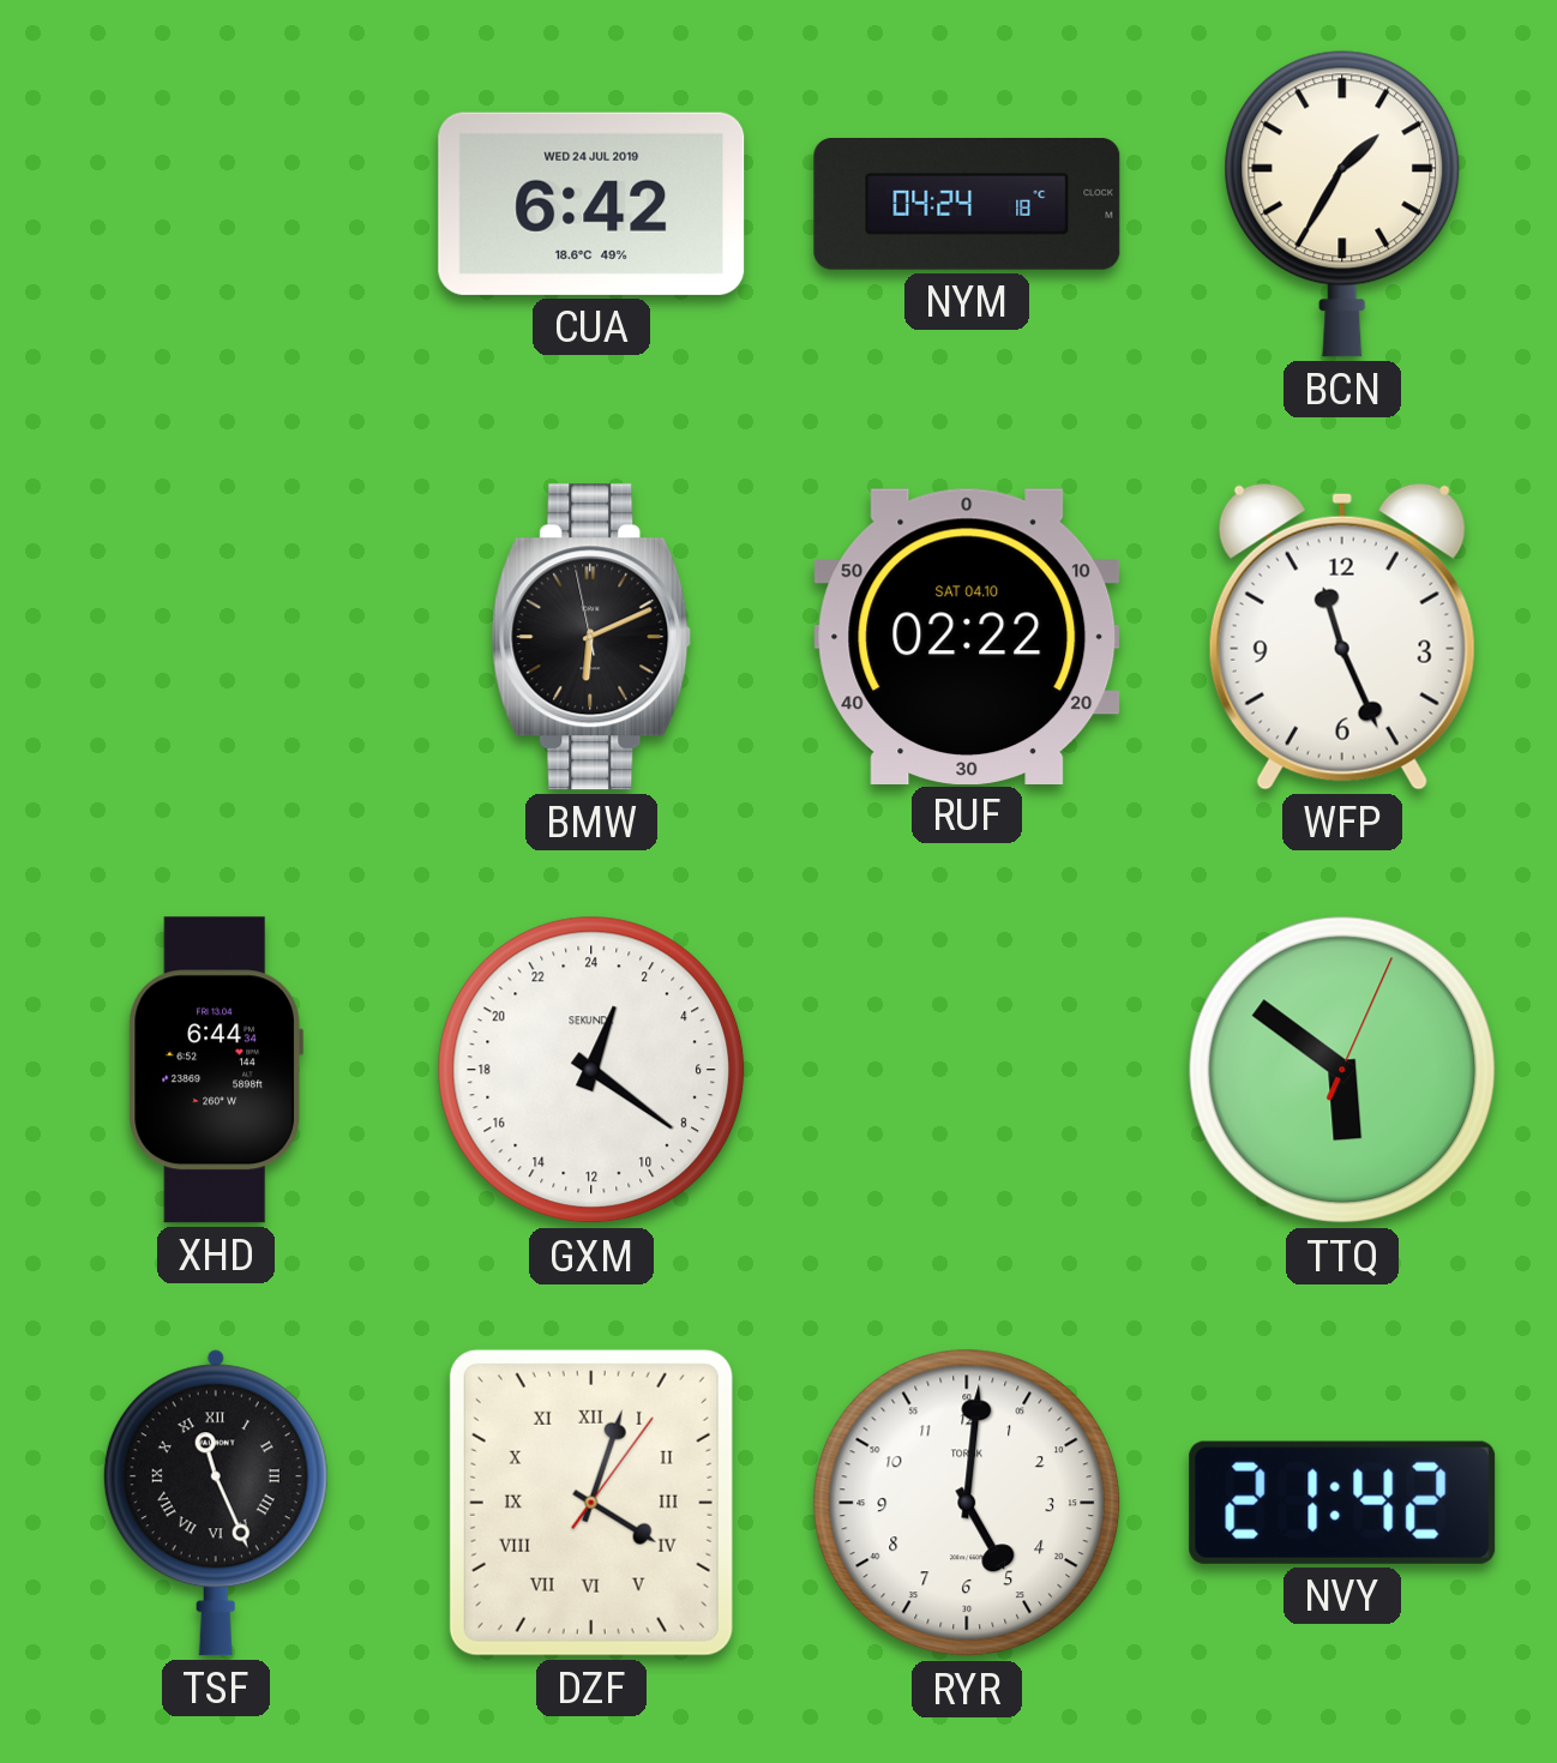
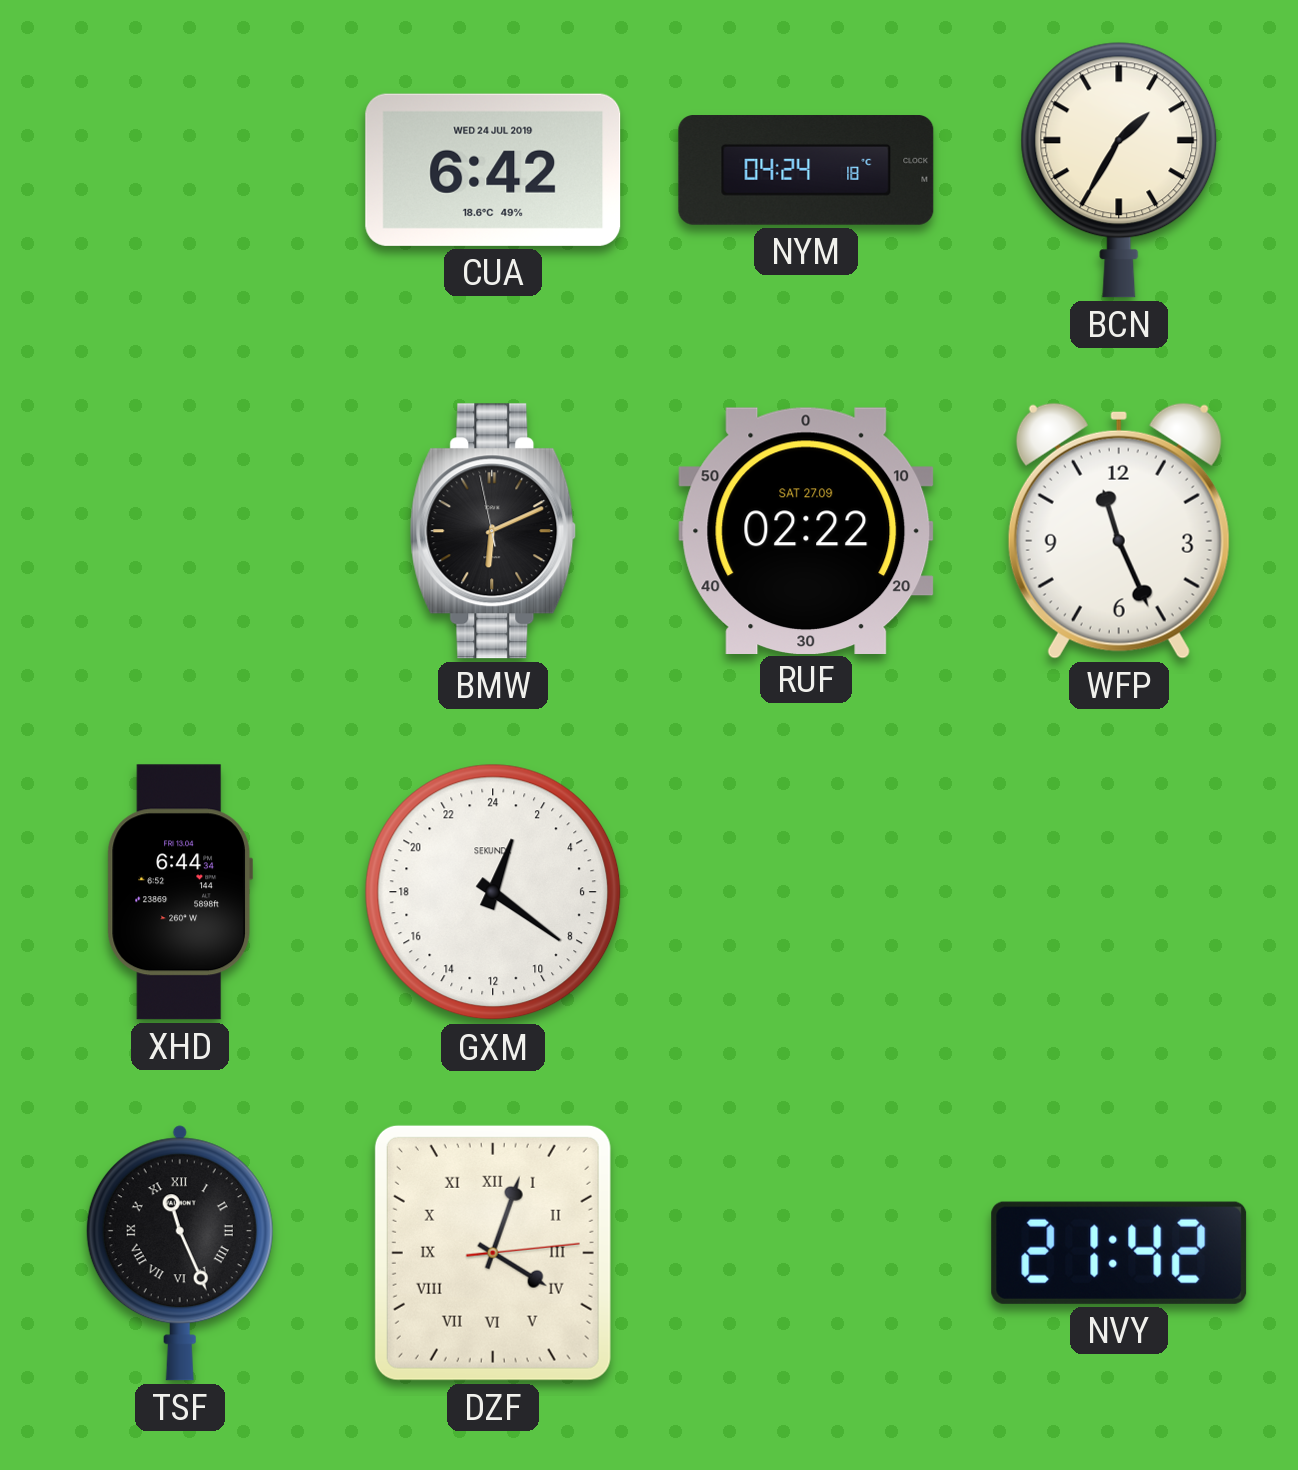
RUF date: SAT 04.10 -> SAT 27.09
TTQ: 5:51 -> none
DZF: 4:03:06 -> 4:03:14
RYR: 5:01 -> none
